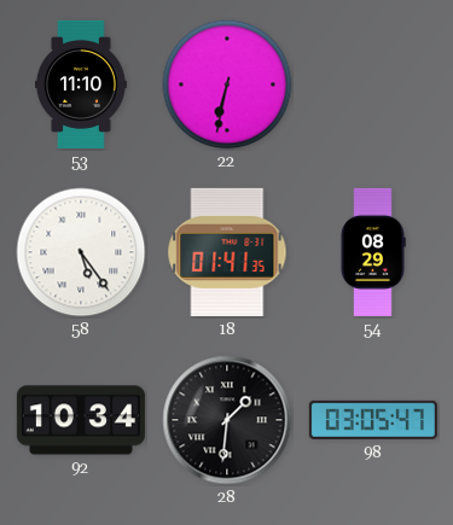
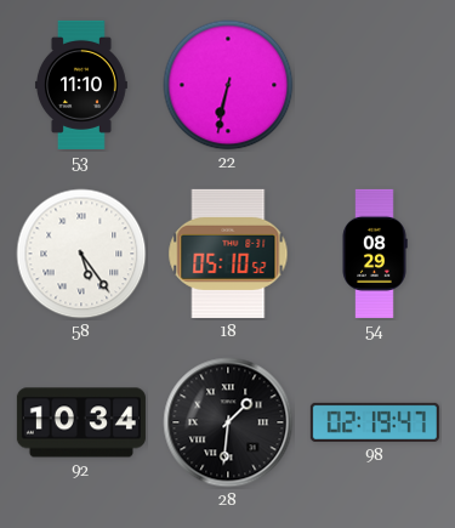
18: 01:41 -> 05:10
98: 03:05 -> 02:19
